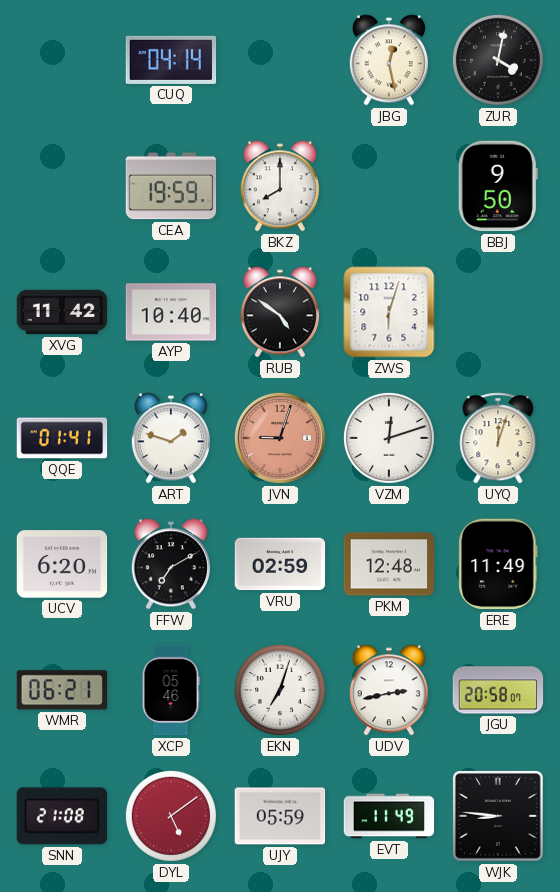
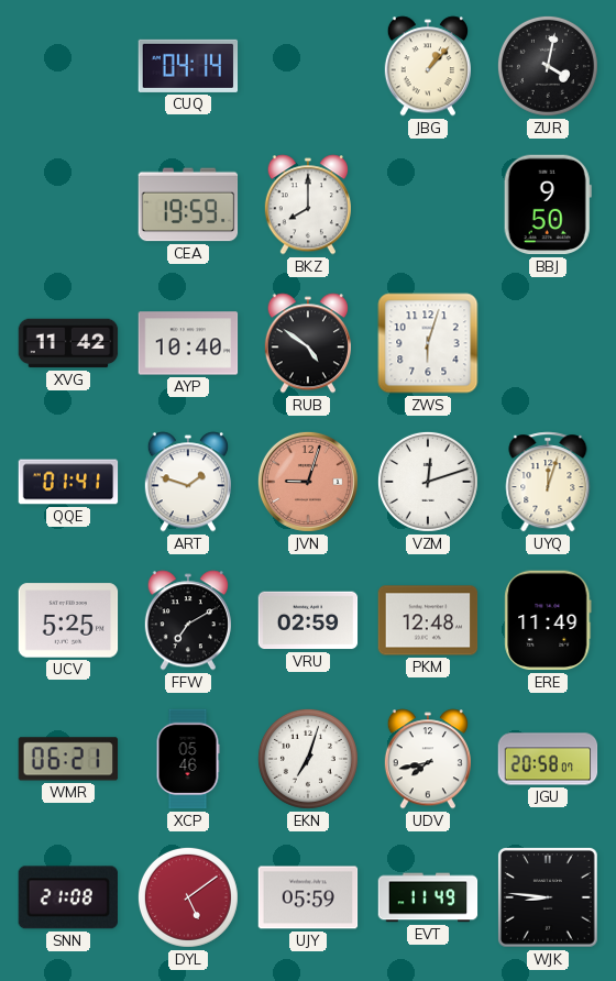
JBG: 12:28 -> 1:07
UCV: 6:20 -> 5:25
UDV: 2:43 -> 7:43
